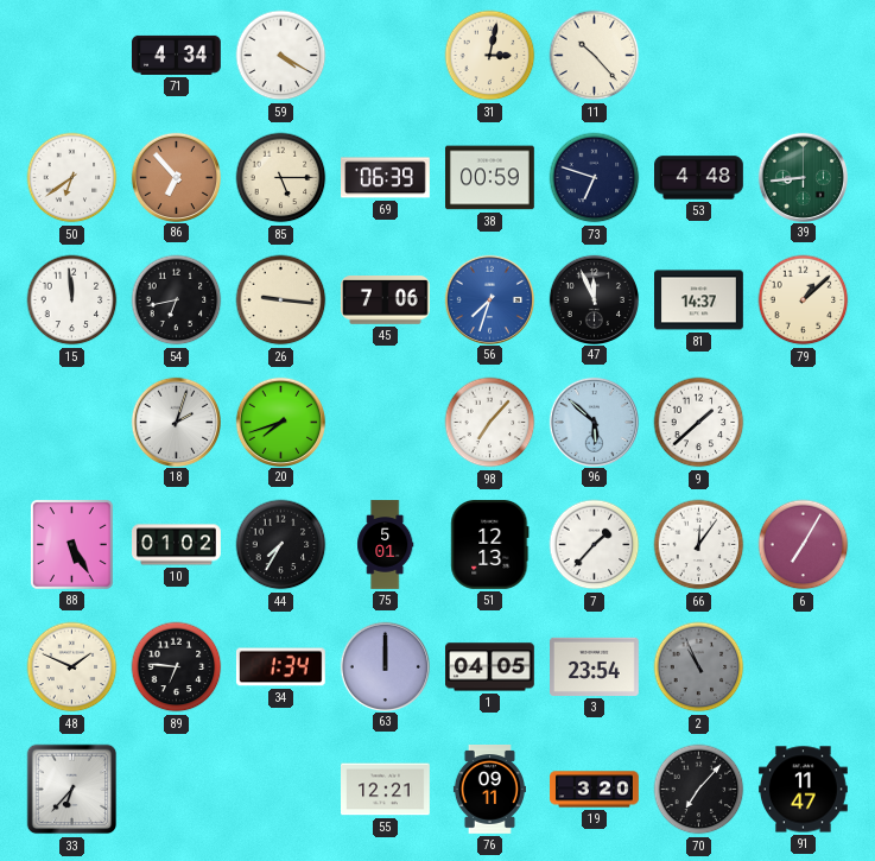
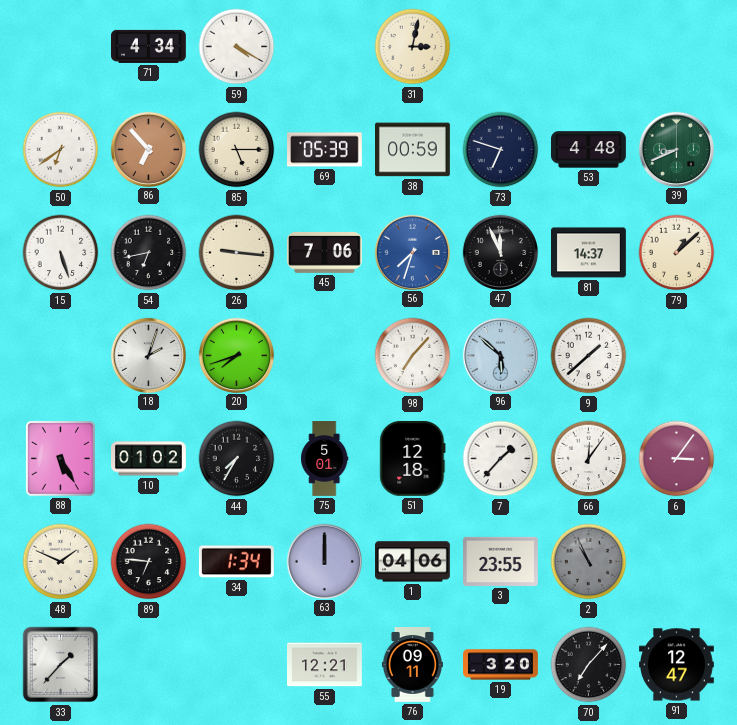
11: 10:23 -> none
69: 06:39 -> 05:39
39: 8:44 -> 8:41
15: 11:59 -> 5:27
51: 12:13 -> 12:18
6: 7:05 -> 3:06
1: 04:05 -> 04:06
3: 23:54 -> 23:55
33: 6:37 -> 1:37
91: 11:47 -> 12:47
